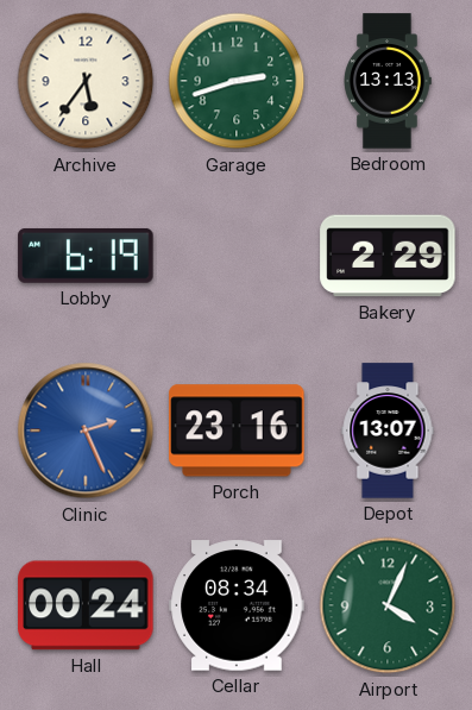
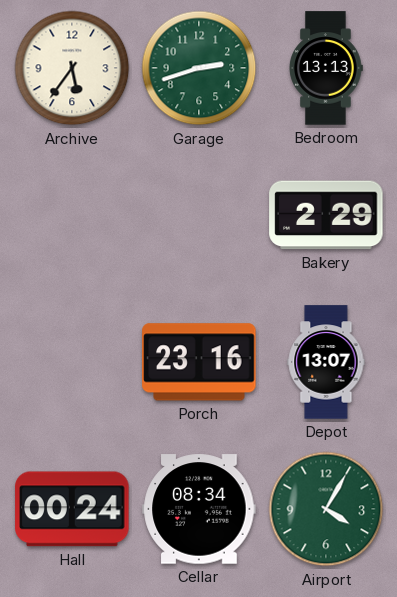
Lobby: 6:19 -> none
Clinic: 2:26 -> none
Airport: 4:04 -> 4:05
